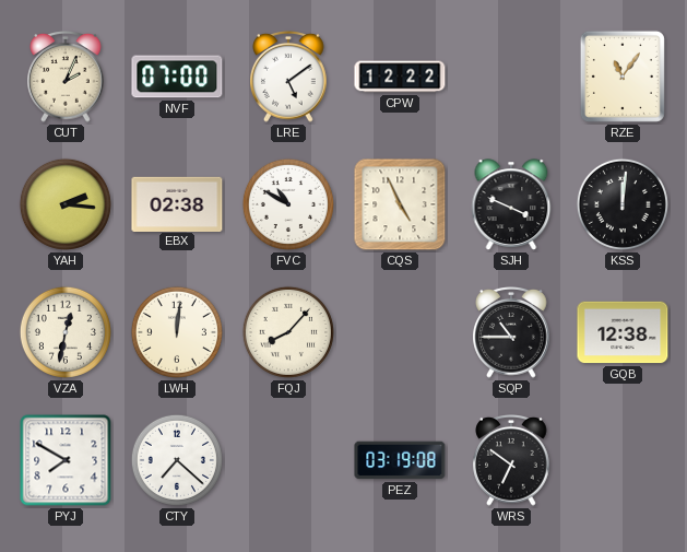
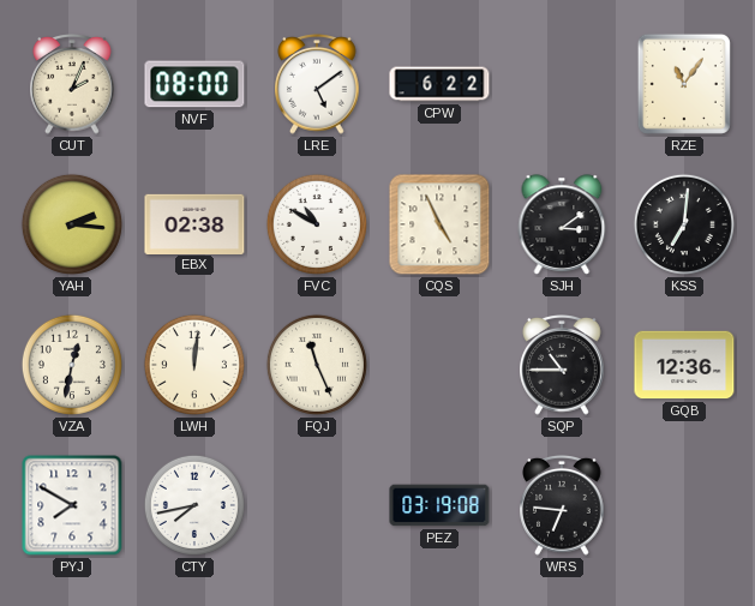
NVF: 07:00 -> 08:00
CPW: 12:22 -> 6:22
SJH: 3:49 -> 3:09
KSS: 12:01 -> 7:01
FQJ: 8:07 -> 11:26
GQB: 12:38 -> 12:36
CTY: 7:22 -> 7:43
WRS: 6:51 -> 6:46
